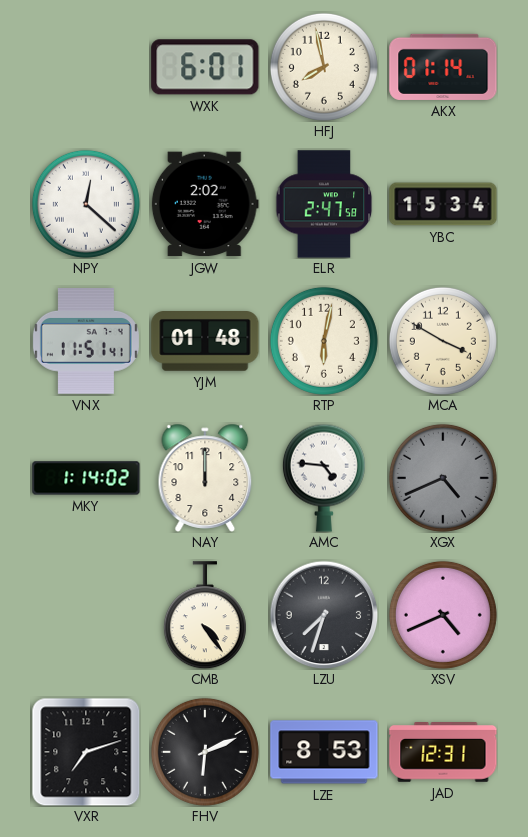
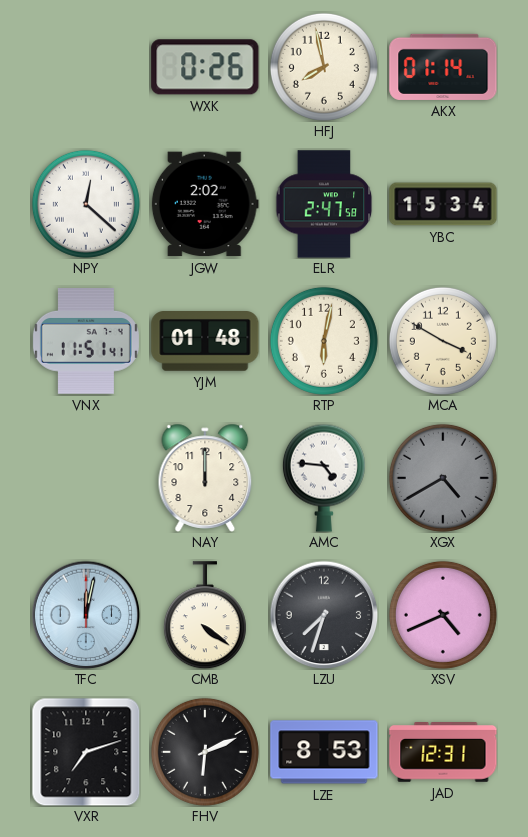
WXK: 6:01 -> 0:26
MKY: 1:14 -> none
XGX: 4:41 -> 4:40
TFC: none -> 12:02
CMB: 4:24 -> 4:21
